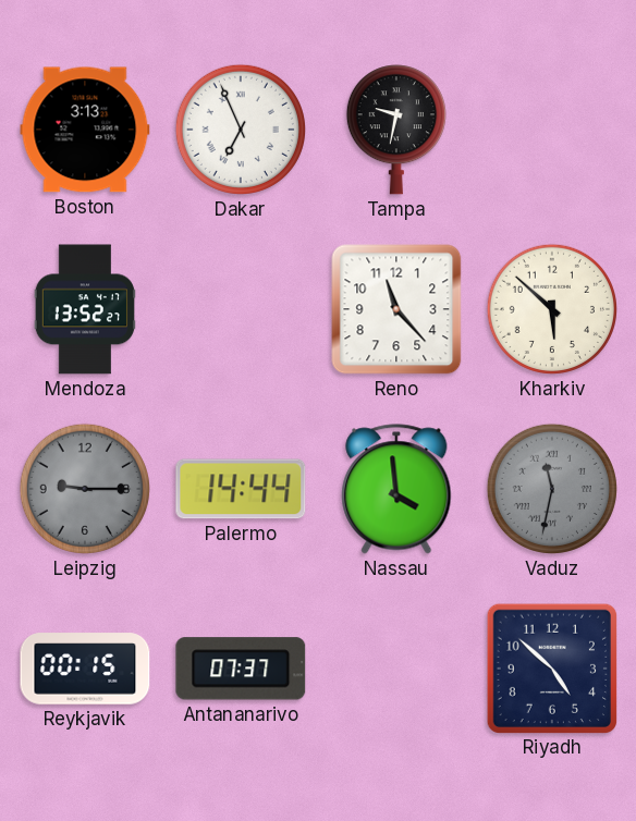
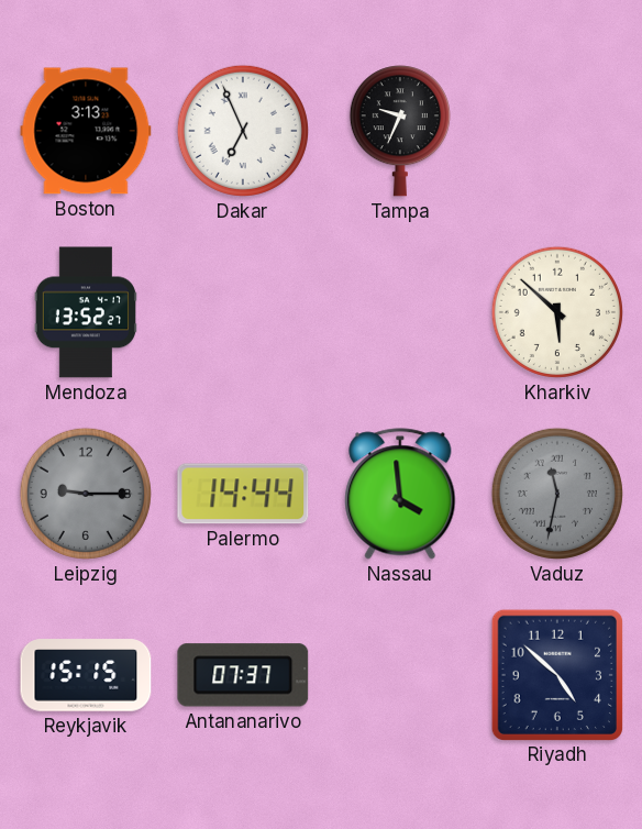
Tampa: 9:32 -> 9:34
Reno: 11:23 -> none
Reykjavik: 00:15 -> 15:15
